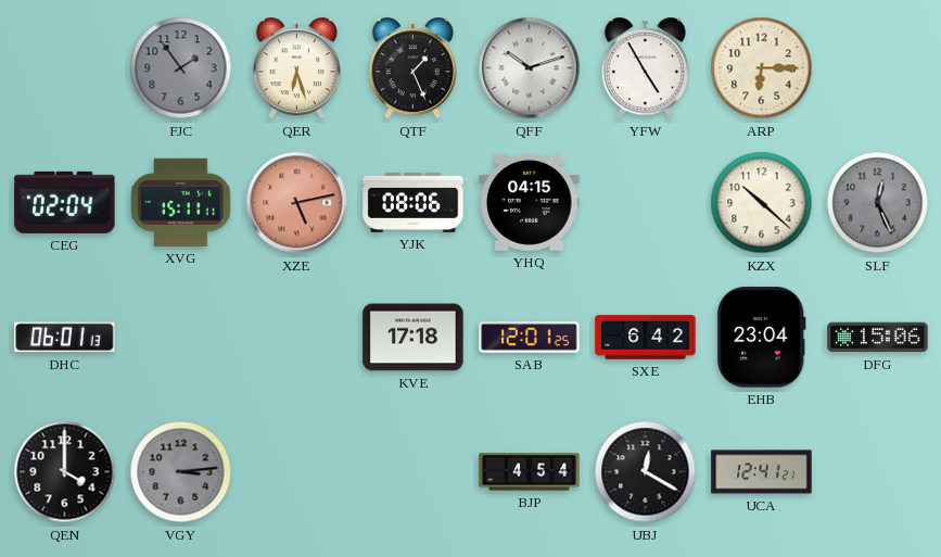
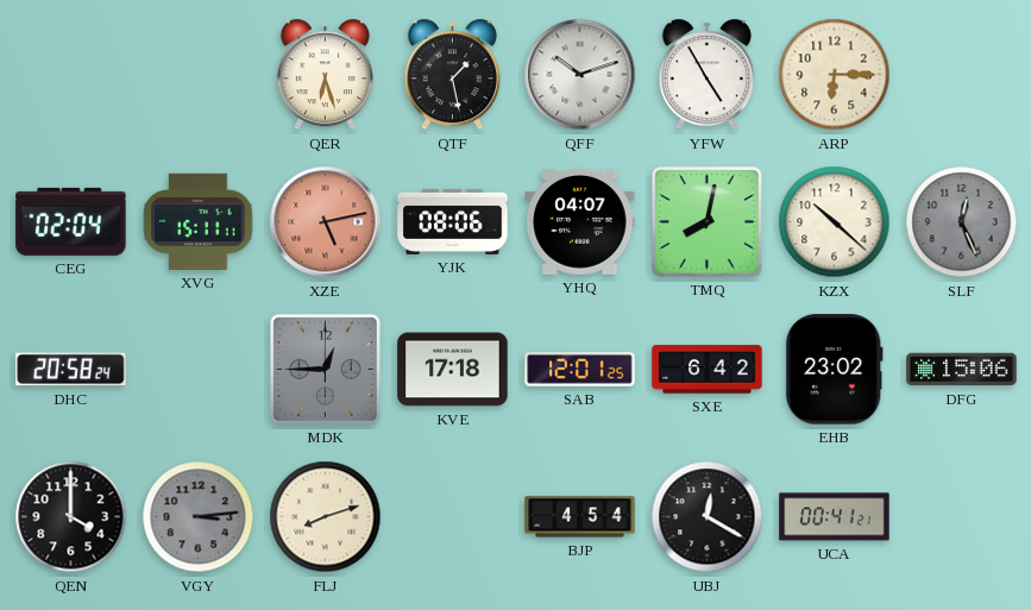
FJC: 1:54 -> none
QTF: 1:26 -> 1:28
YHQ: 04:15 -> 04:07
TMQ: none -> 8:02
DHC: 06:01 -> 20:58
MDK: none -> 12:45
EHB: 23:04 -> 23:02
FLJ: none -> 8:12
UCA: 12:41 -> 00:41
